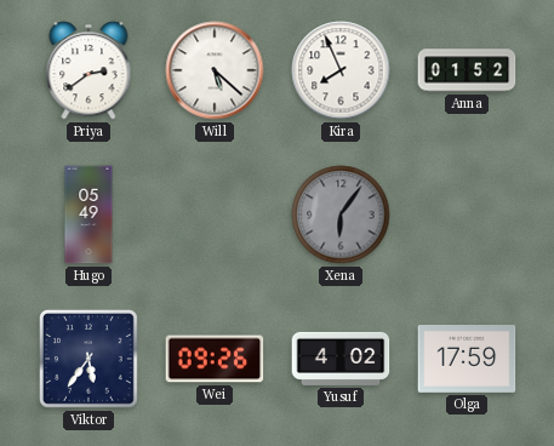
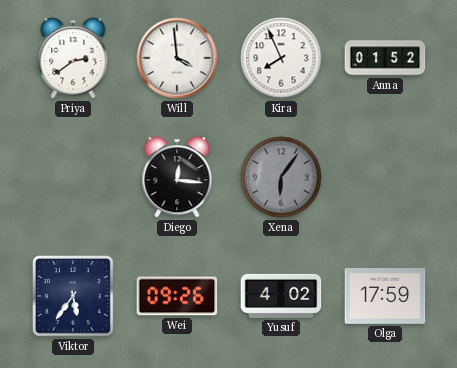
Will: 5:22 -> 3:59
Hugo: 05:49 -> none
Diego: none -> 12:16
